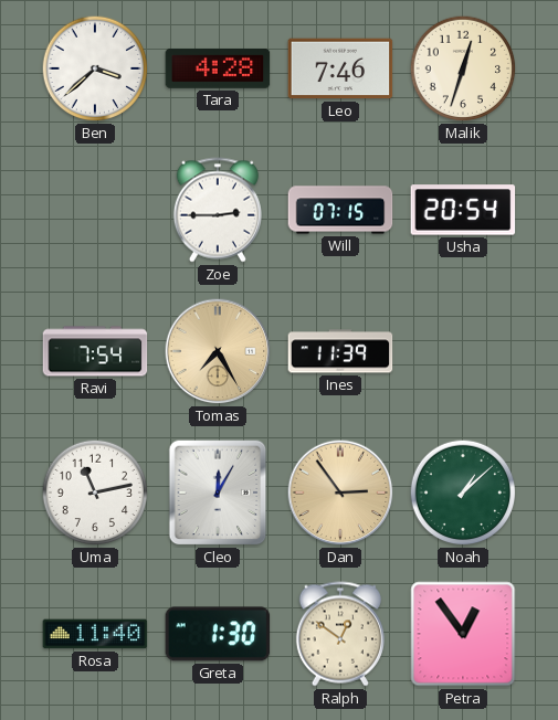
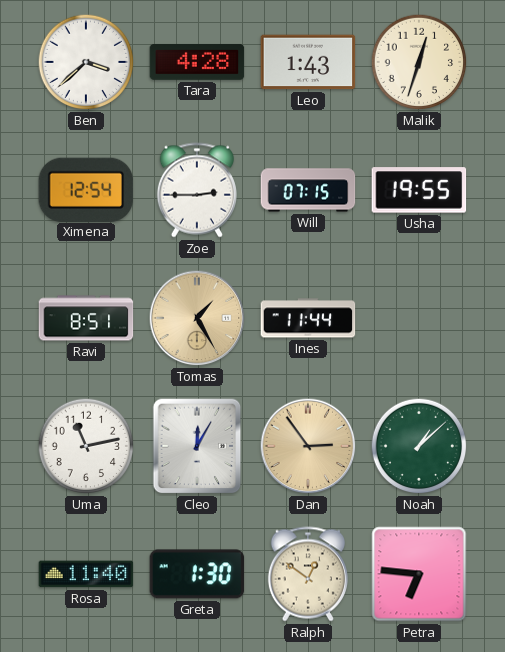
Leo: 7:46 -> 1:43
Ximena: none -> 12:54
Usha: 20:54 -> 19:55
Ravi: 7:54 -> 8:51
Tomas: 7:25 -> 1:25
Ines: 11:39 -> 11:44
Petra: 12:54 -> 6:46
